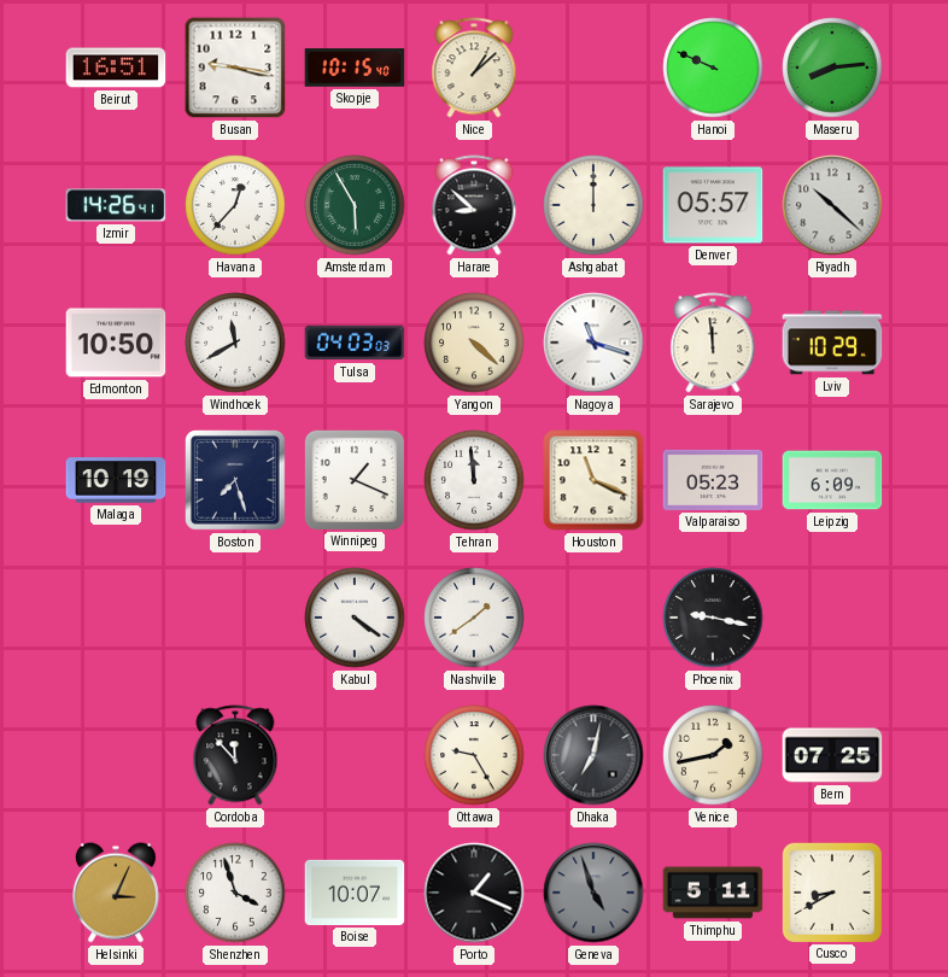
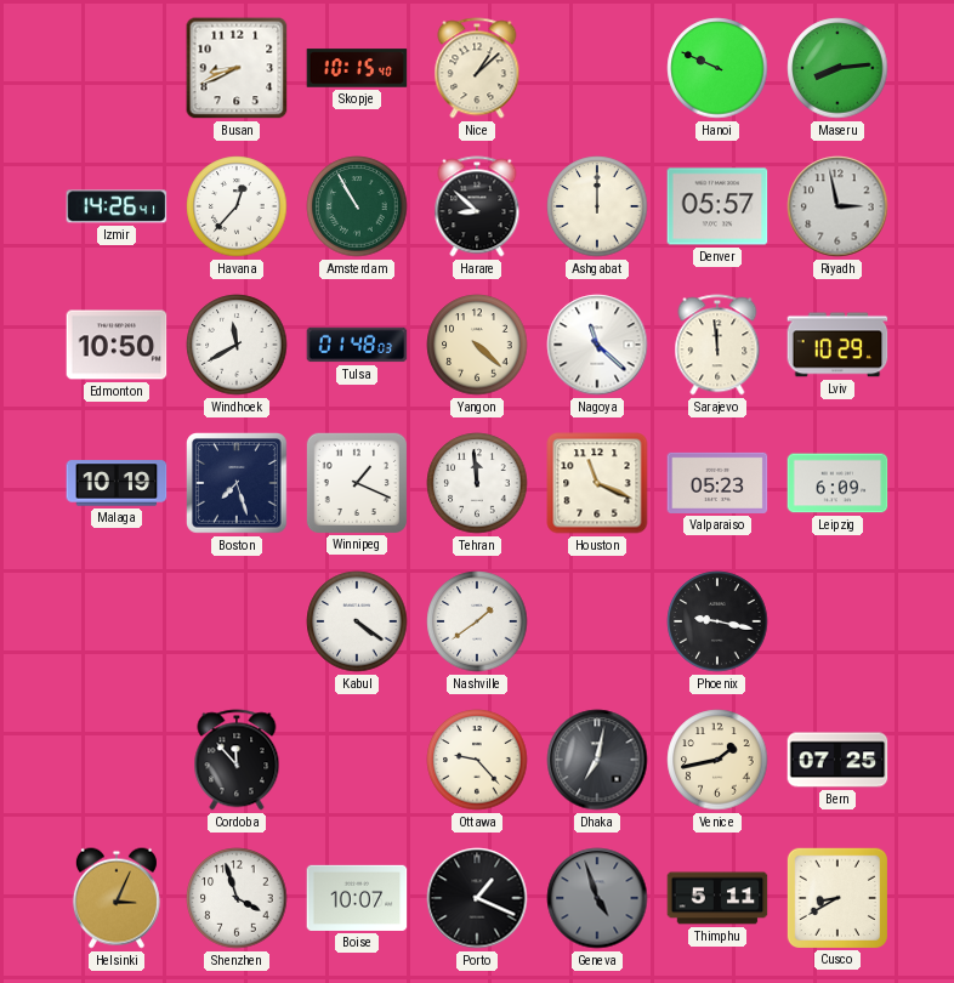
Beirut: 16:51 -> none
Busan: 9:17 -> 8:41
Amsterdam: 5:55 -> 10:55
Riyadh: 10:22 -> 2:58
Tulsa: 04:03 -> 01:48
Nagoya: 11:18 -> 11:22
Ottawa: 9:25 -> 9:23
